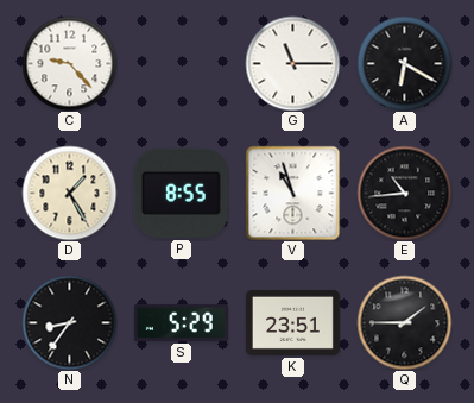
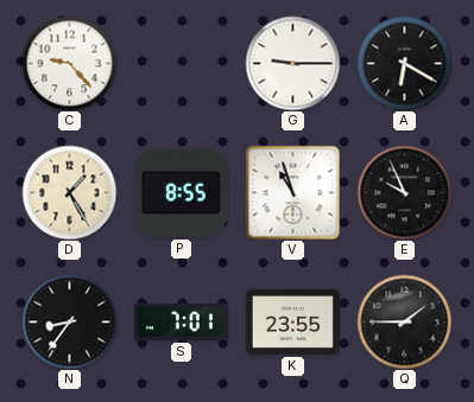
G: 11:15 -> 9:15
E: 10:44 -> 9:56
S: 5:29 -> 7:01
K: 23:51 -> 23:55
